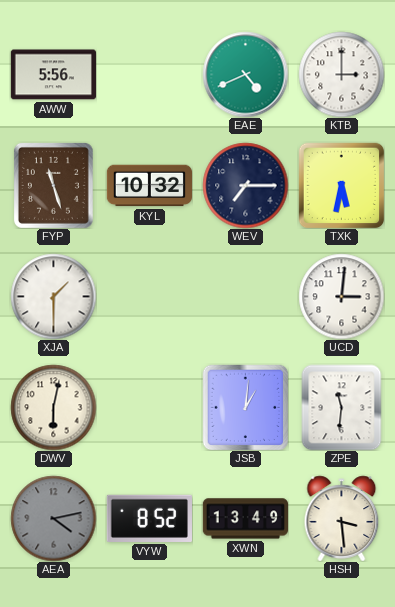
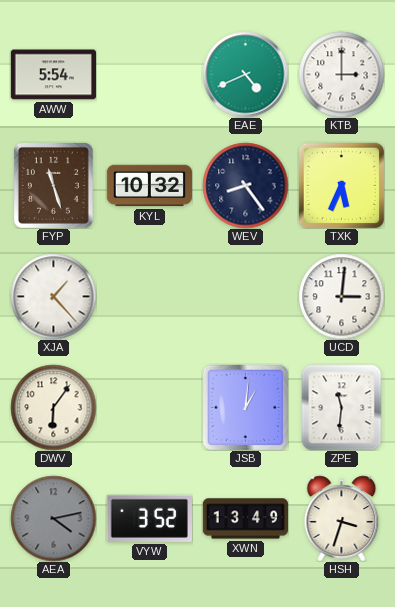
AWW: 5:56 -> 5:54
WEV: 7:15 -> 8:24
TXK: 5:32 -> 5:34
XJA: 1:30 -> 1:23
DWV: 6:02 -> 6:06
VYW: 8:52 -> 3:52
HSH: 3:29 -> 3:33
